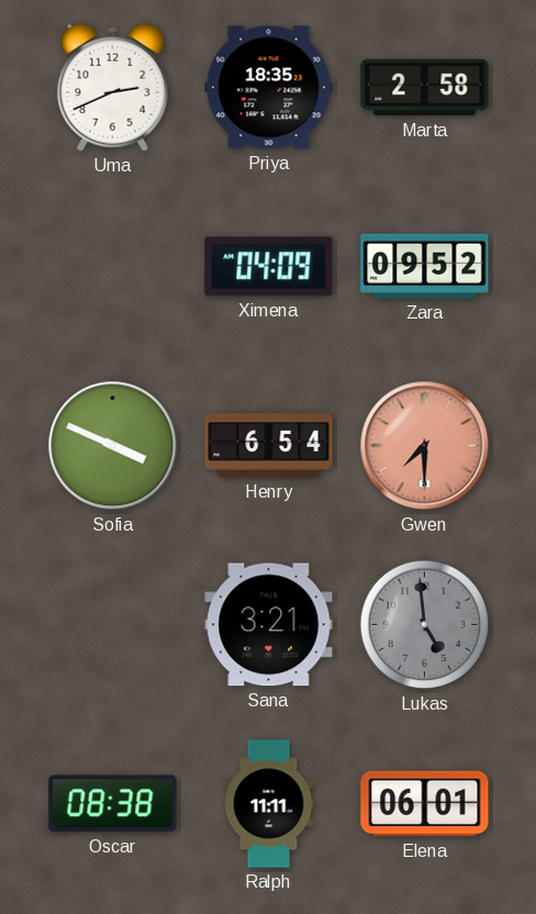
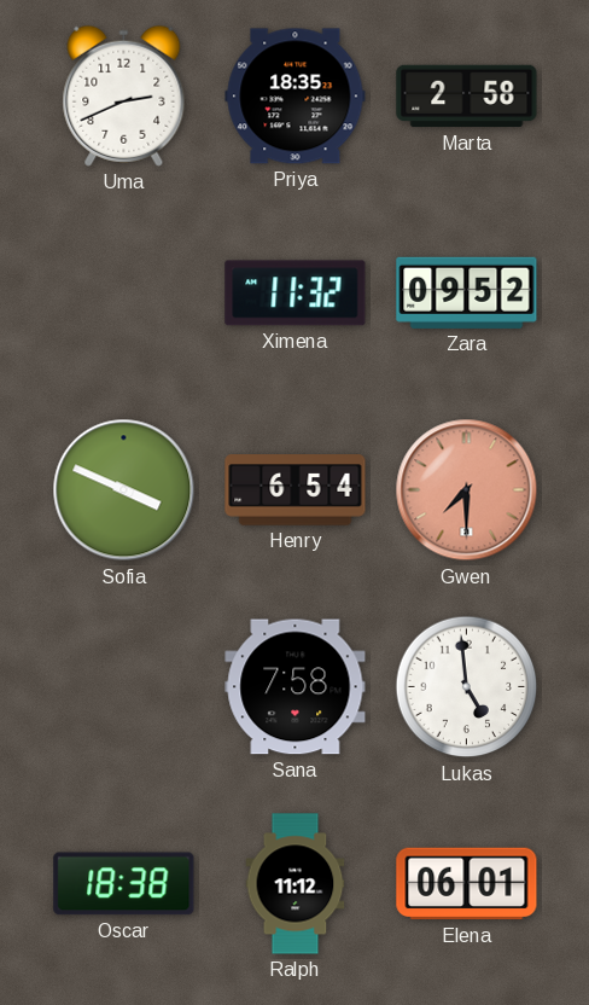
Ximena: 04:09 -> 11:32
Sana: 3:21 -> 7:58
Lukas dial: grey -> white
Oscar: 08:38 -> 18:38
Ralph: 11:11 -> 11:12
